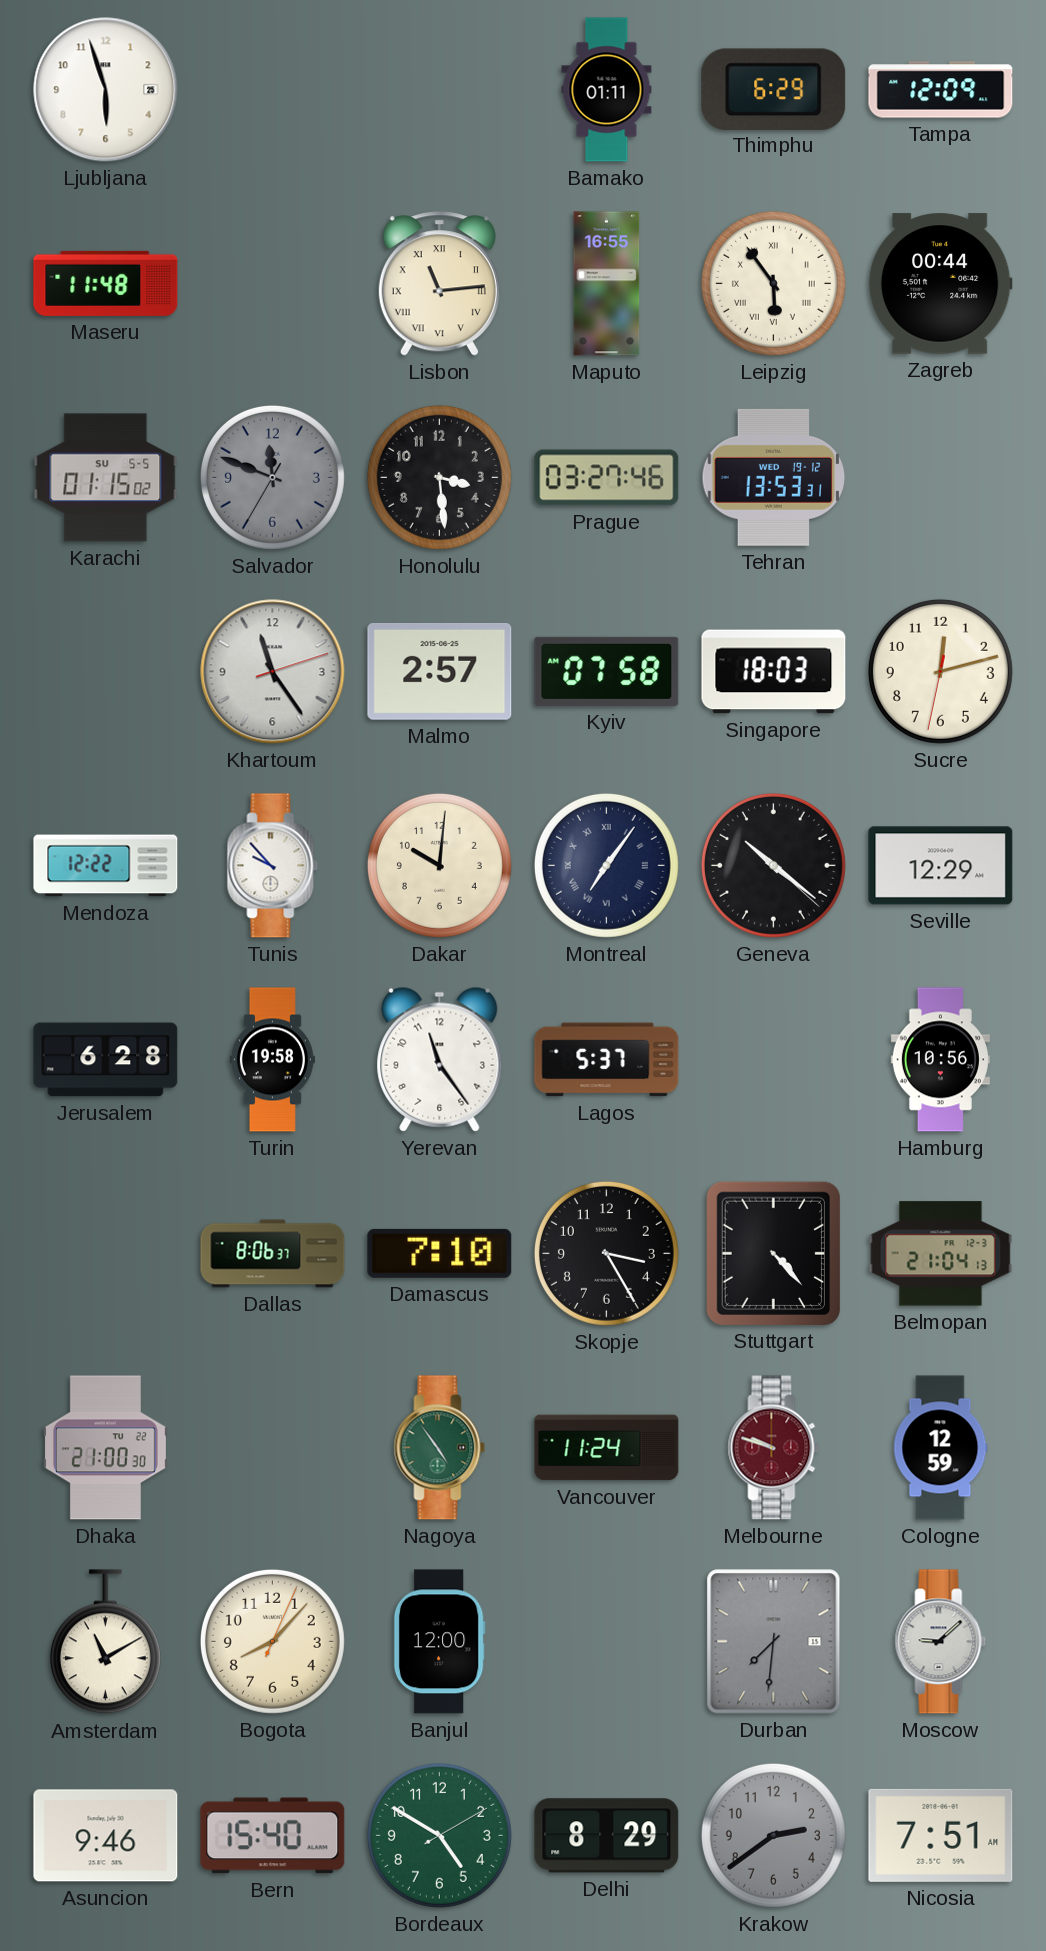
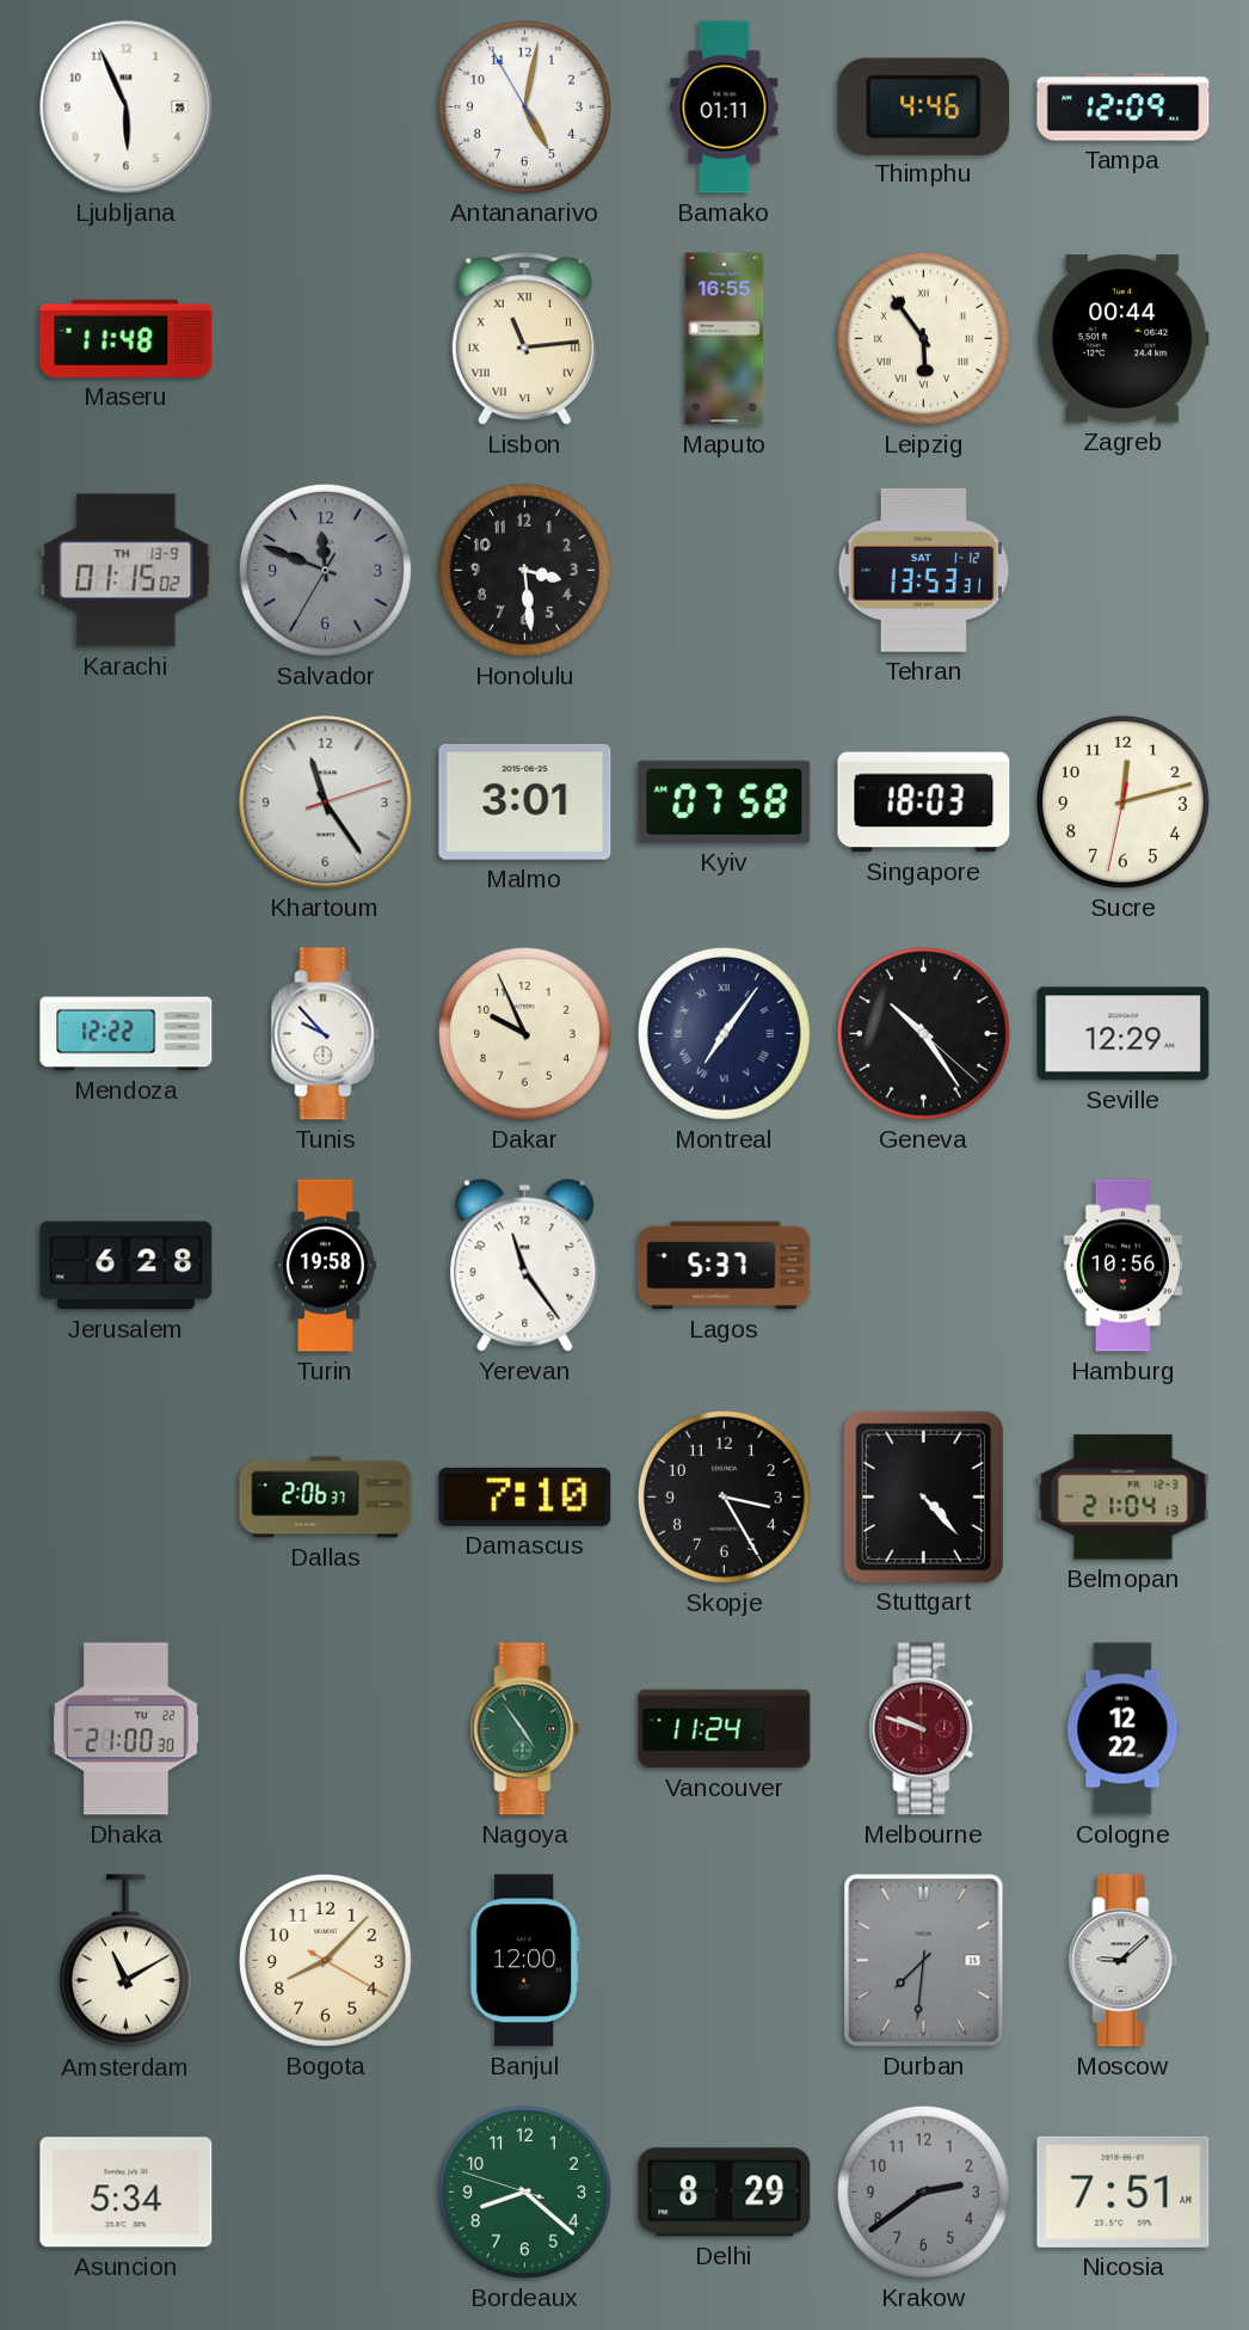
Ljubljana: 5:57 -> 5:56
Antananarivo: none -> 5:01
Thimphu: 6:29 -> 4:46
Karachi date: SU 5-5 -> TH 13-9
Prague: 03:27 -> none
Tehran date: WED 19-12 -> SAT 1-12
Malmo: 2:57 -> 3:01
Dakar: 10:01 -> 9:56
Geneva: 10:21 -> 10:24
Dallas: 8:06 -> 2:06
Cologne: 12:59 -> 12:22
Bogota: 8:07:04 -> 8:07:20
Asuncion: 9:46 -> 5:34
Bern: 15:40 -> none
Bordeaux: 4:50 -> 8:21
